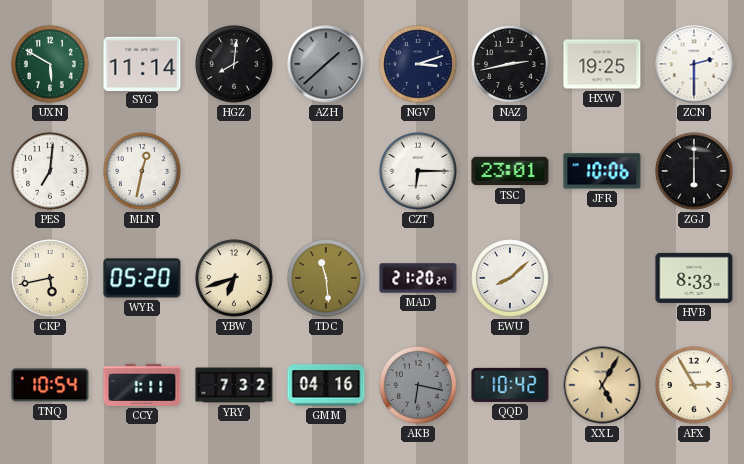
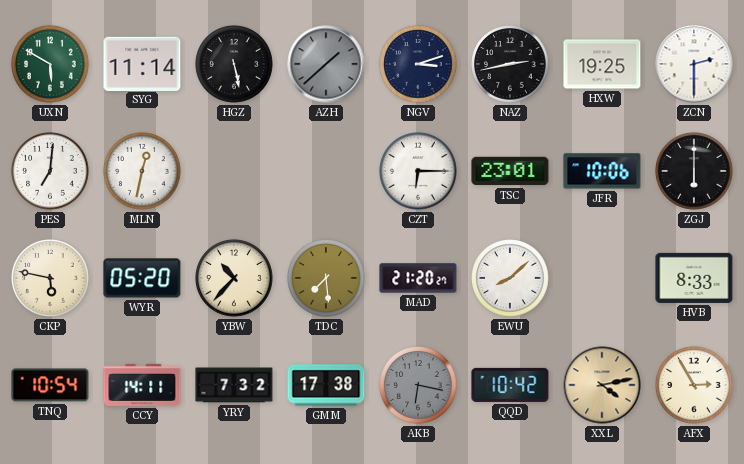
HGZ: 8:01 -> 5:28
CKP: 5:43 -> 5:47
YBW: 6:42 -> 10:37
TDC: 11:29 -> 7:29
CCY: 1:11 -> 14:11
GMM: 04:16 -> 17:38
XXL: 5:05 -> 4:13
